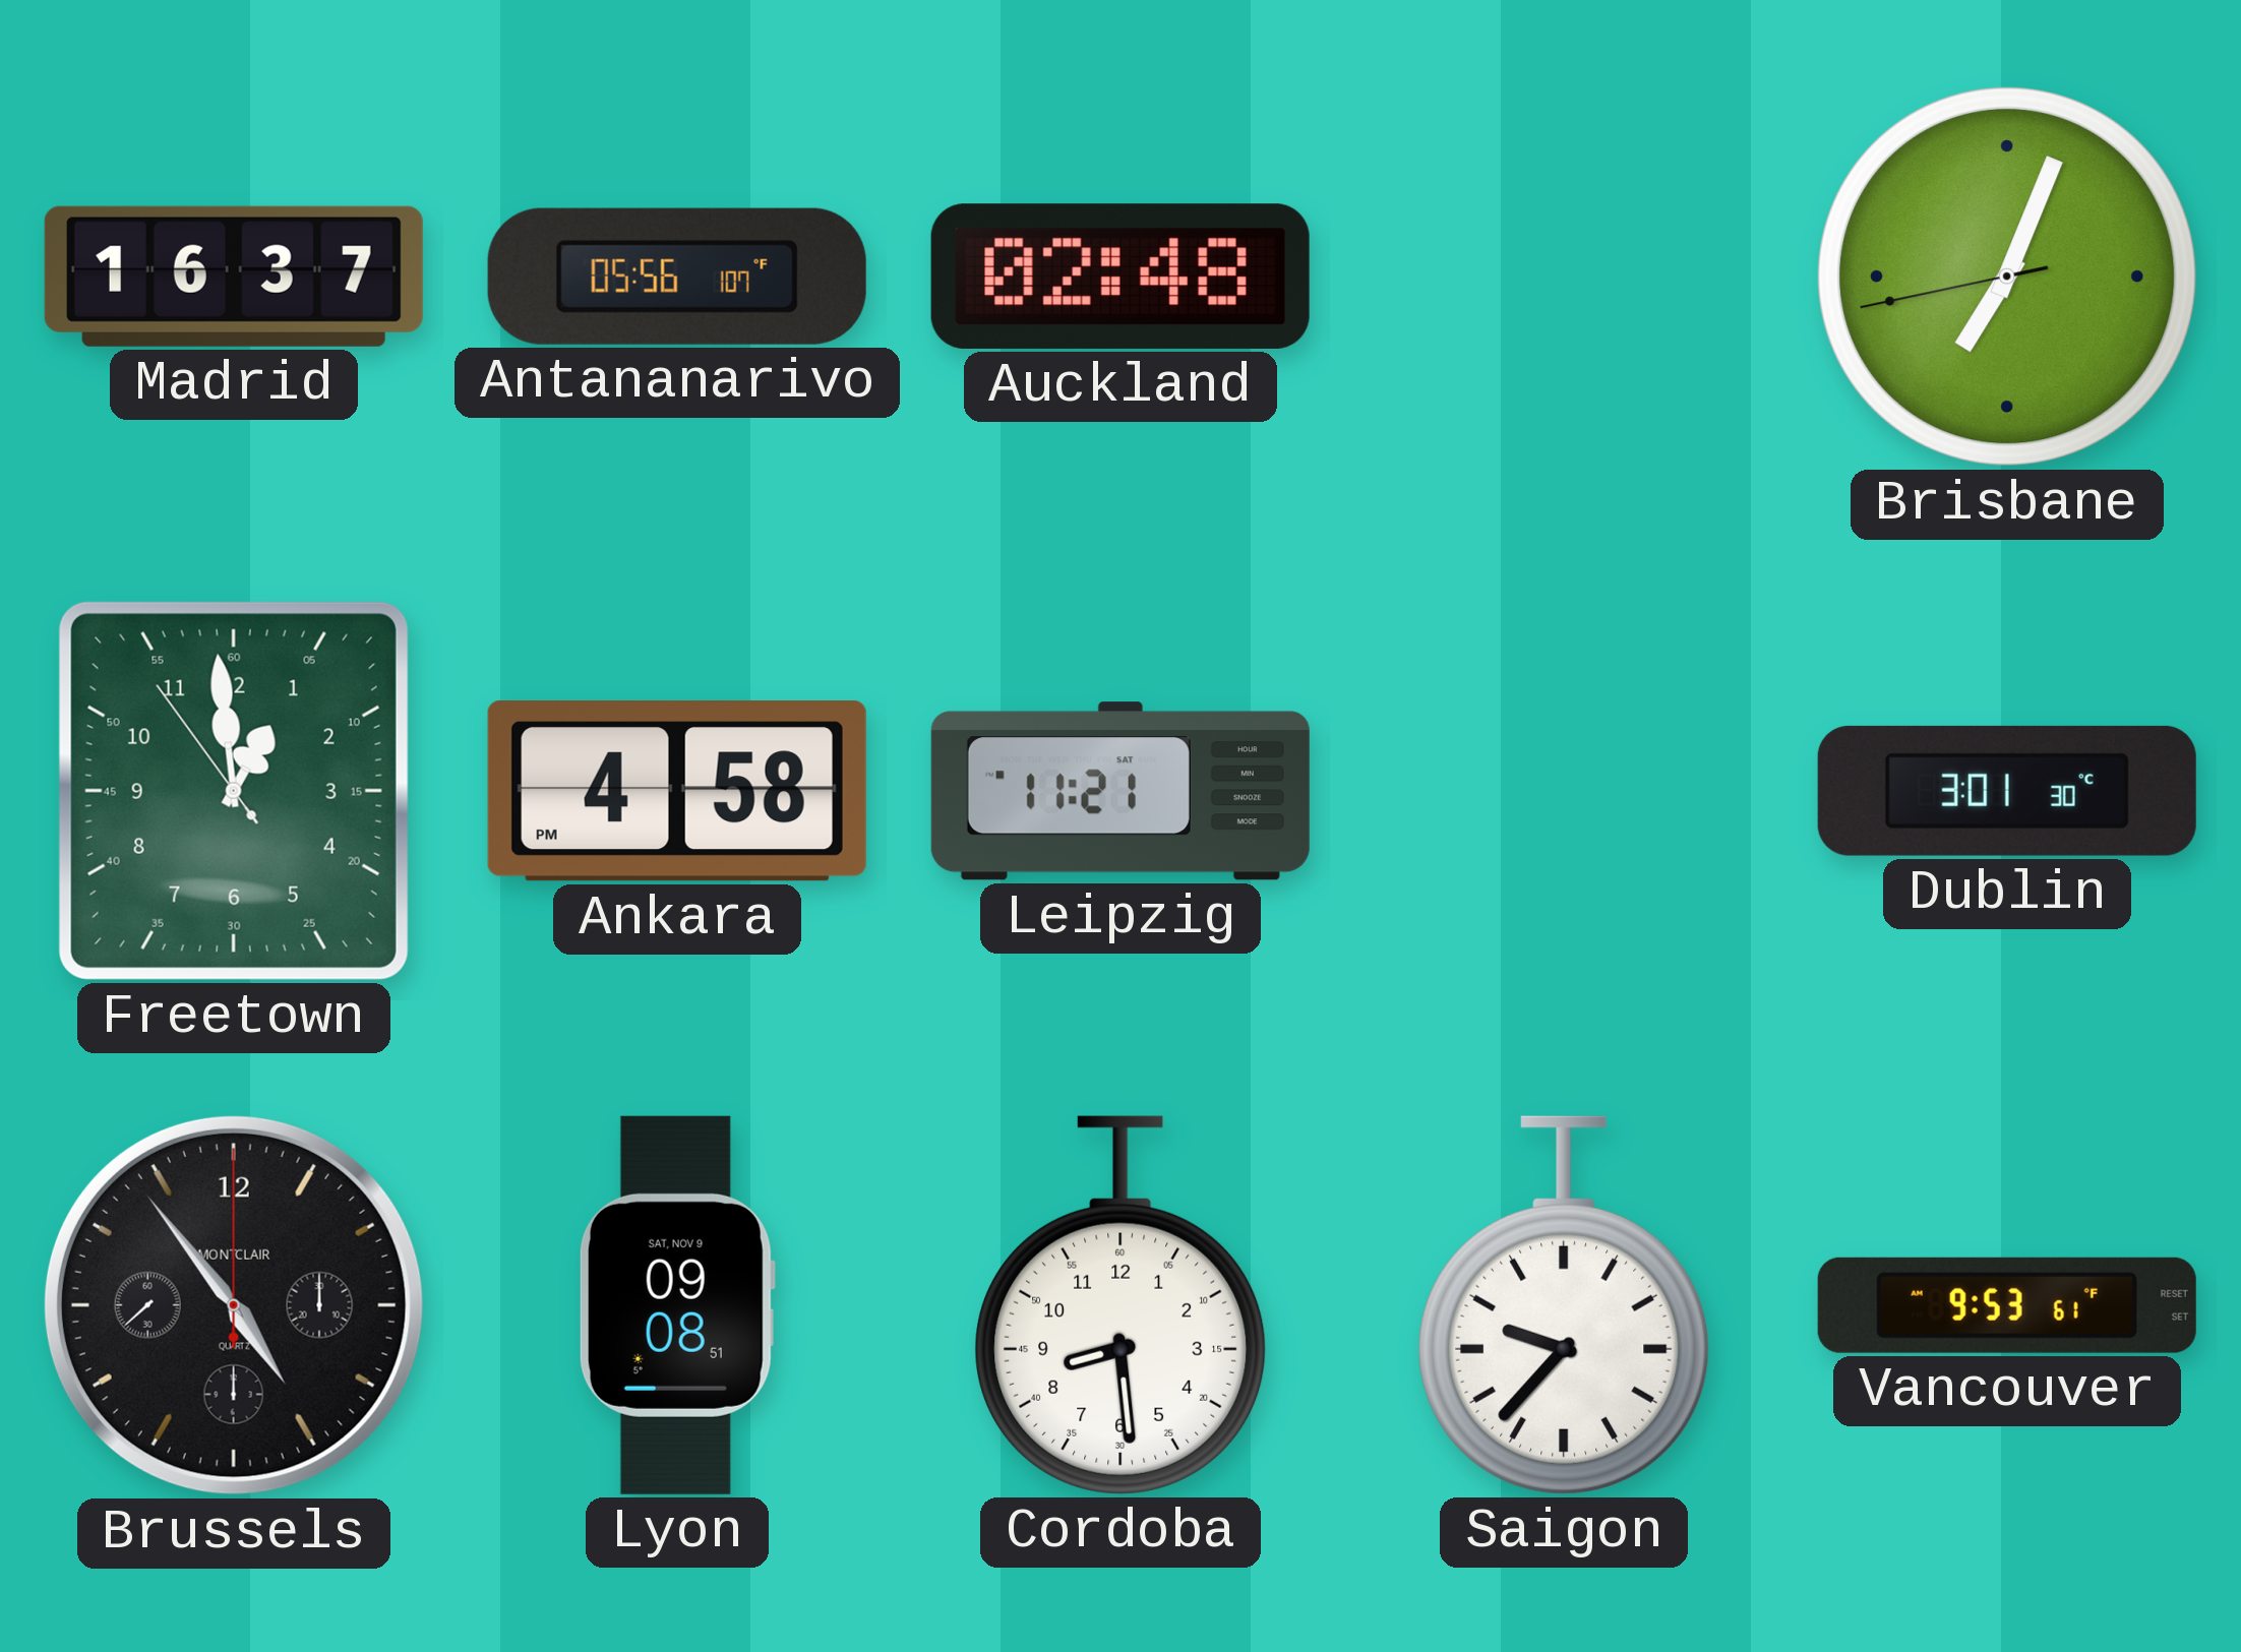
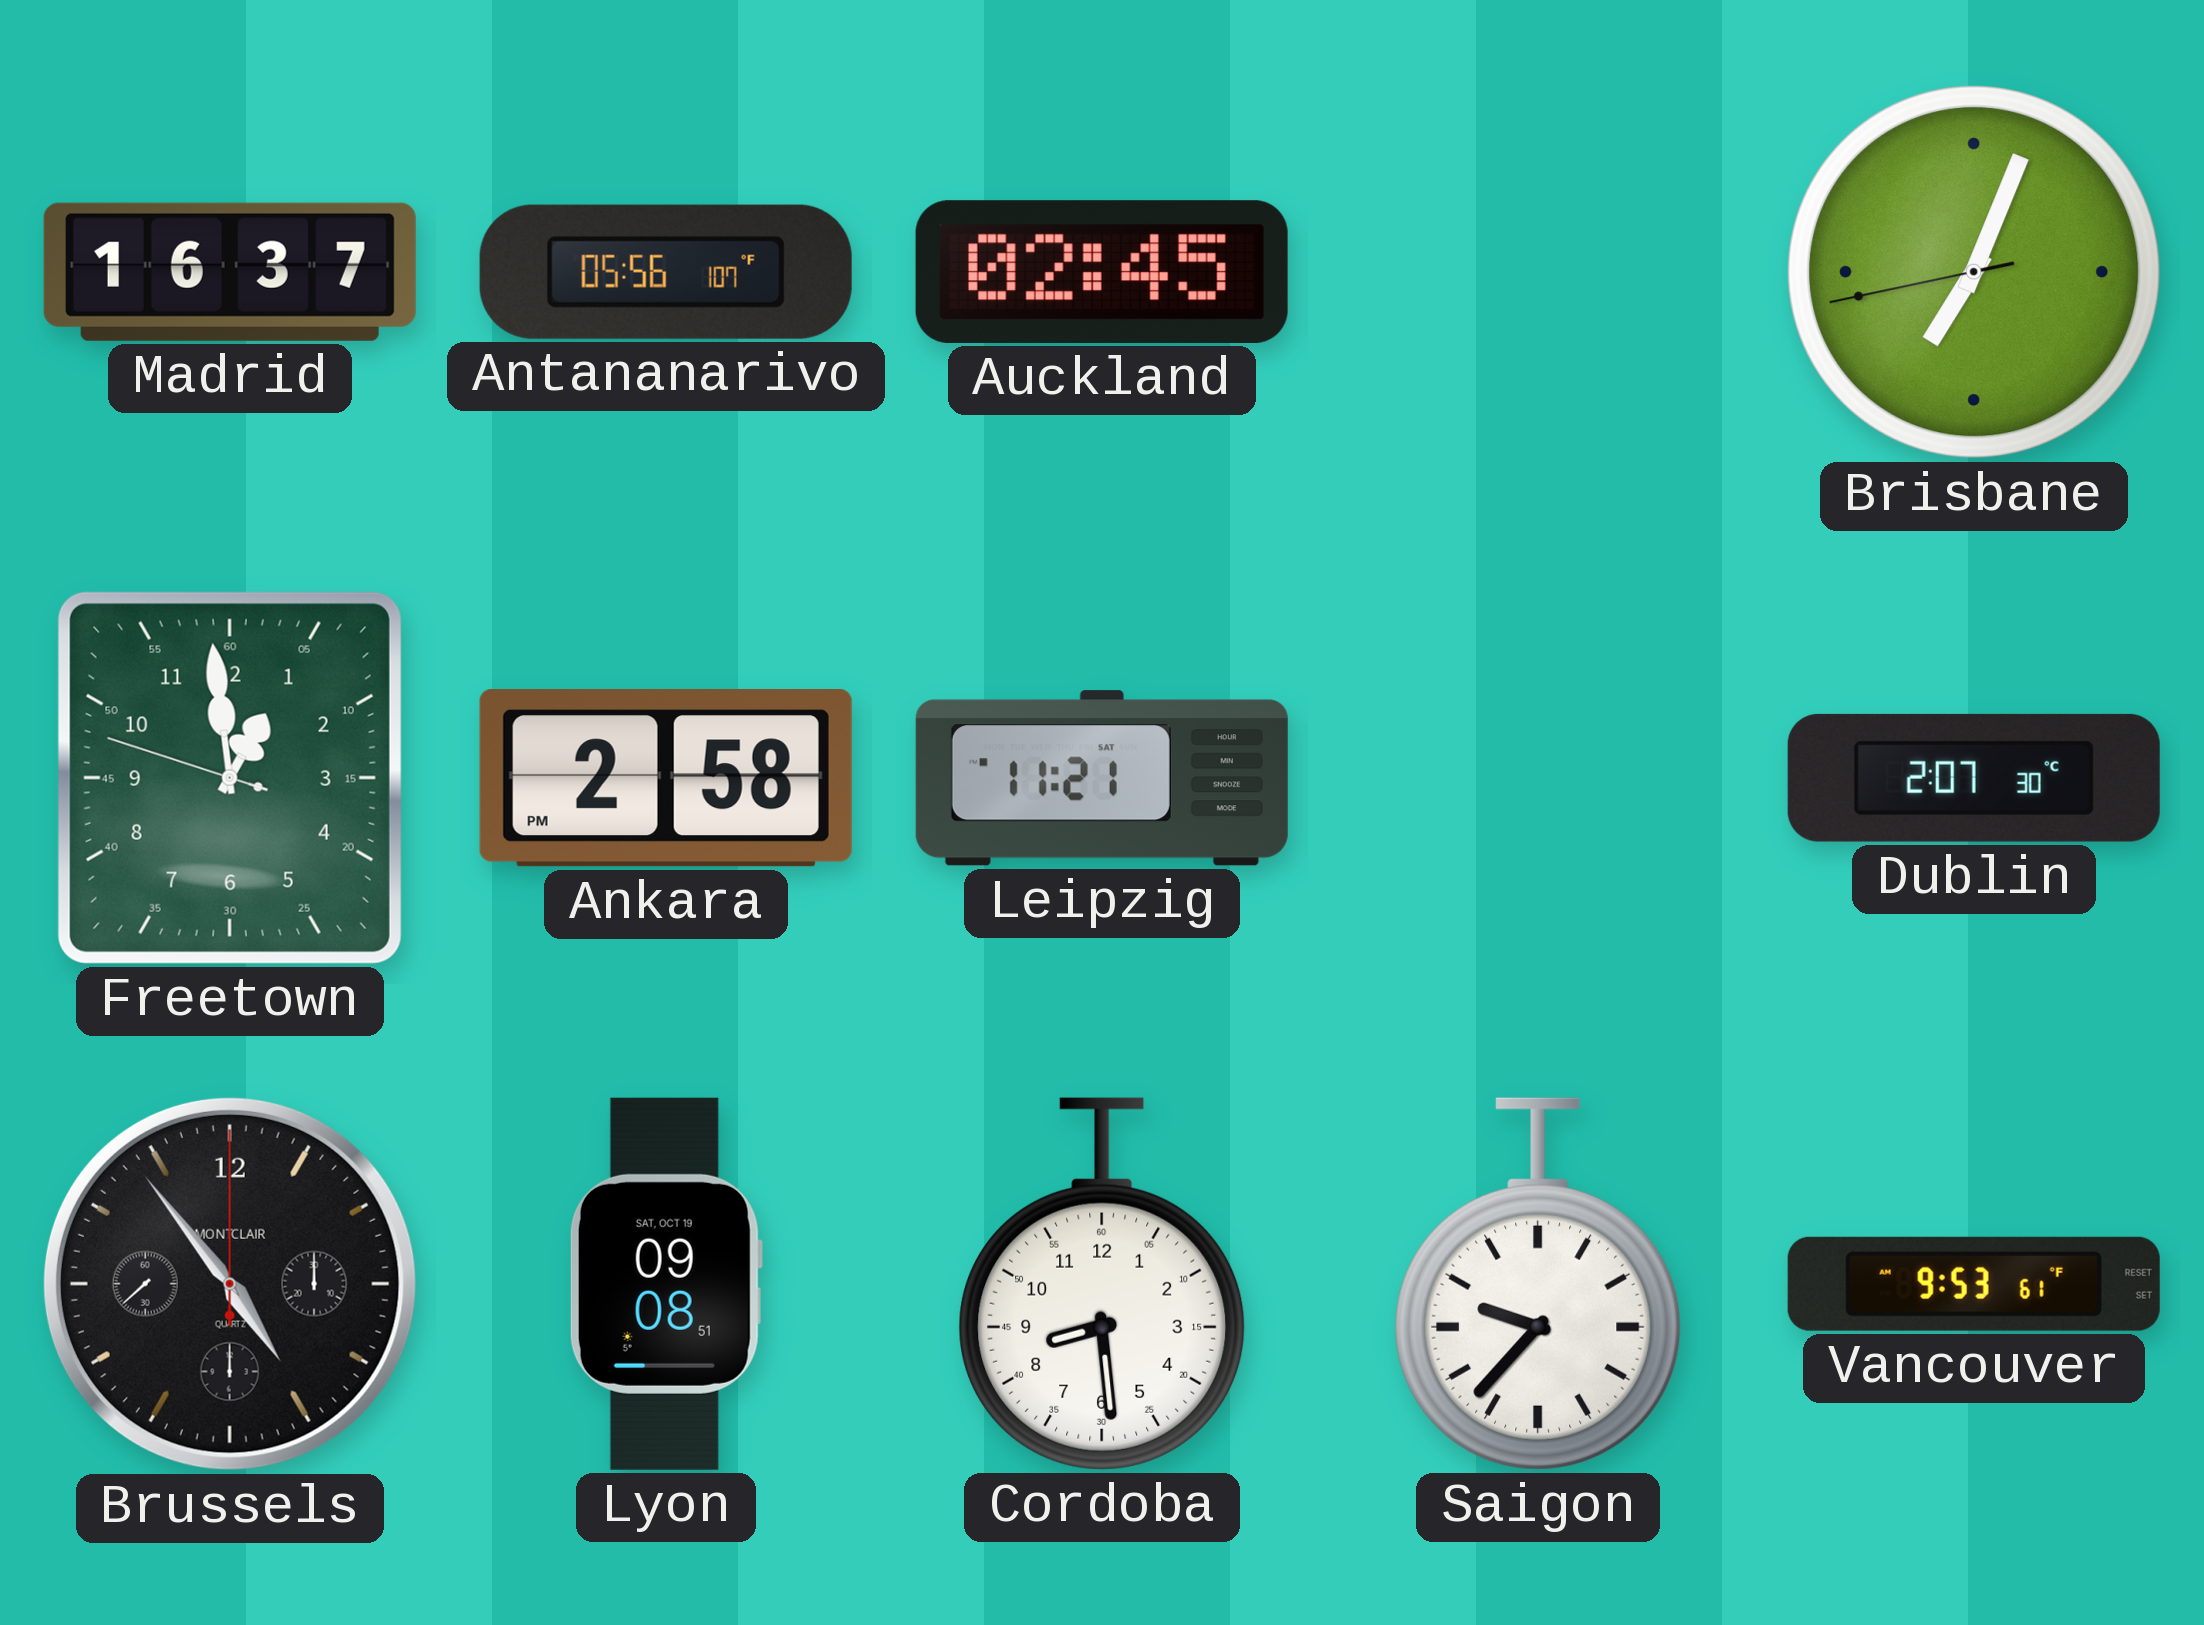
Auckland: 02:48 -> 02:45
Freetown: 12:58:54 -> 12:58:48
Ankara: 4:58 -> 2:58
Dublin: 3:01 -> 2:07
Lyon date: SAT, NOV 9 -> SAT, OCT 19
